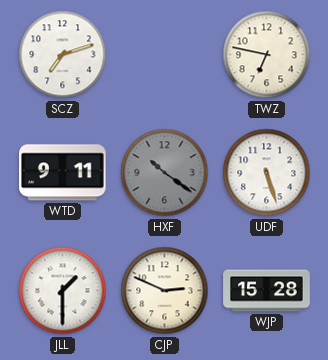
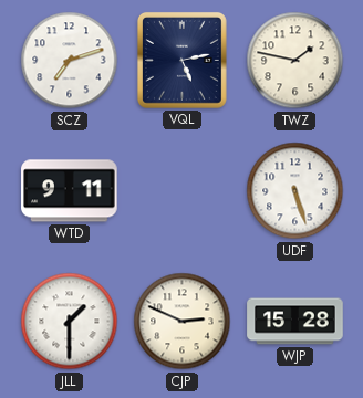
VQL: none -> 5:13
TWZ: 6:47 -> 1:47
HXF: 10:21 -> none
